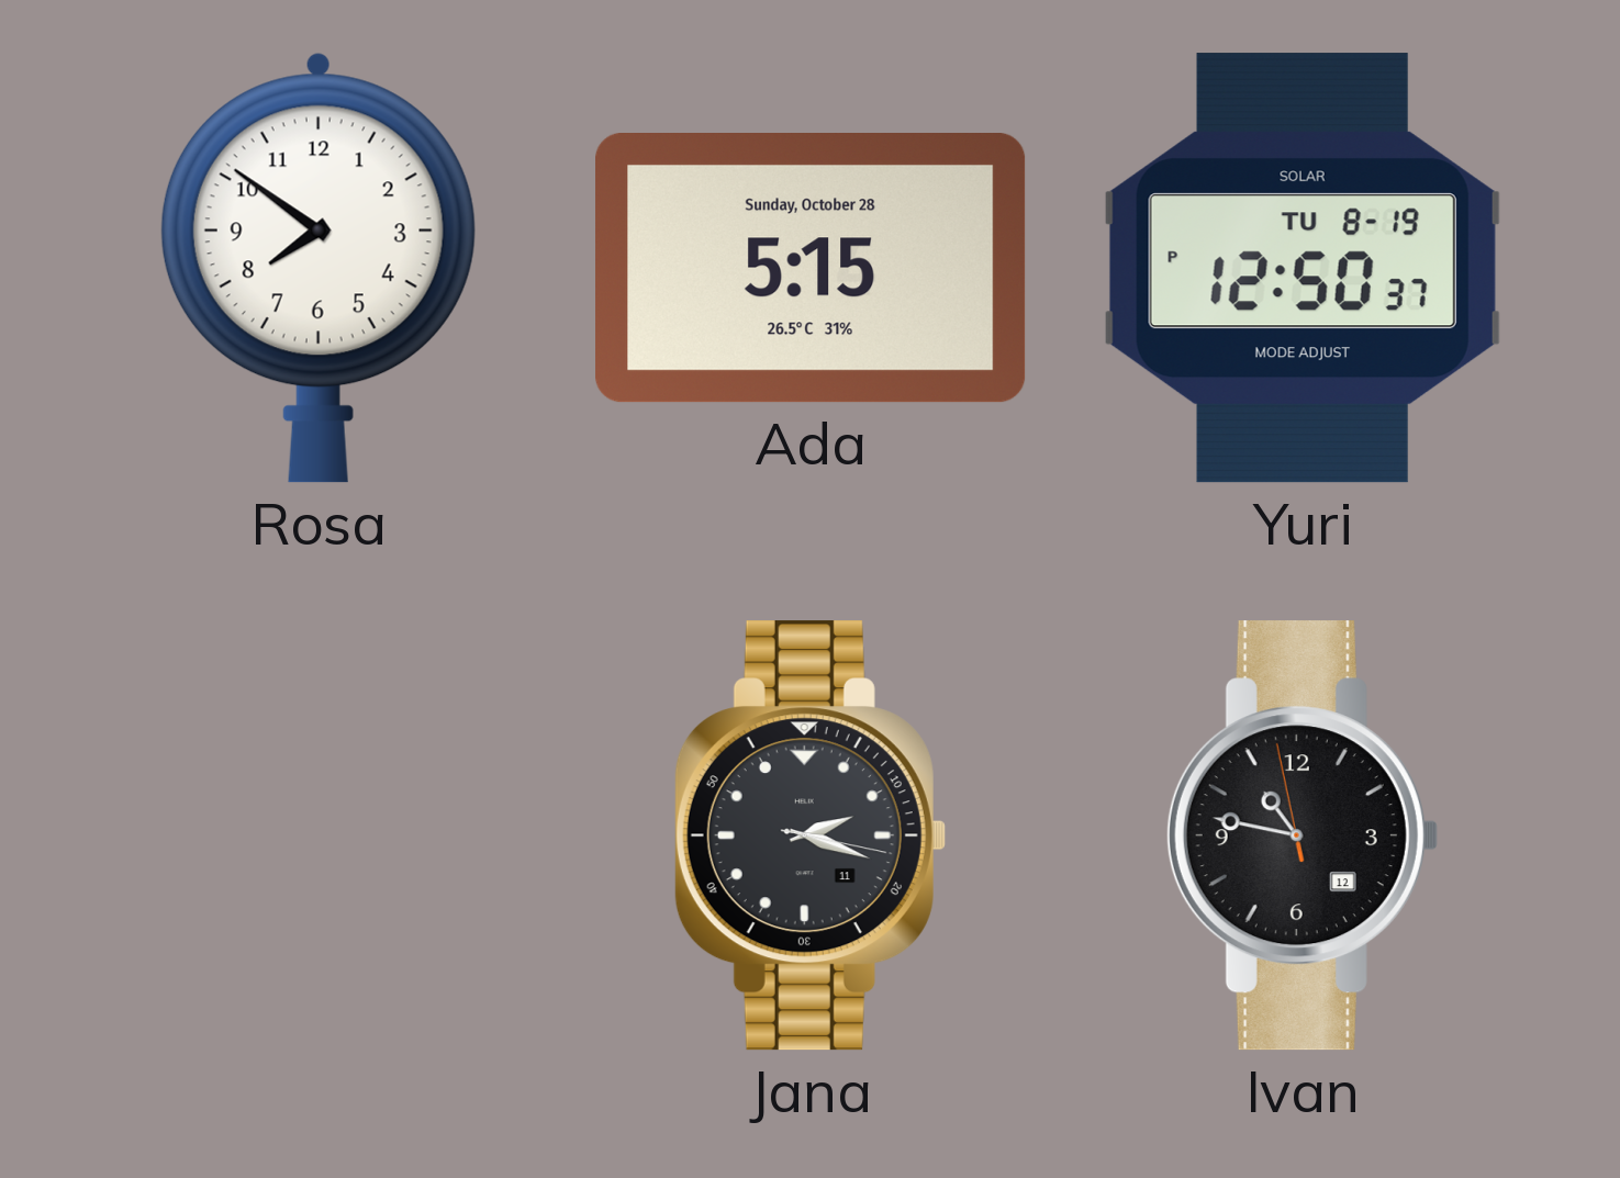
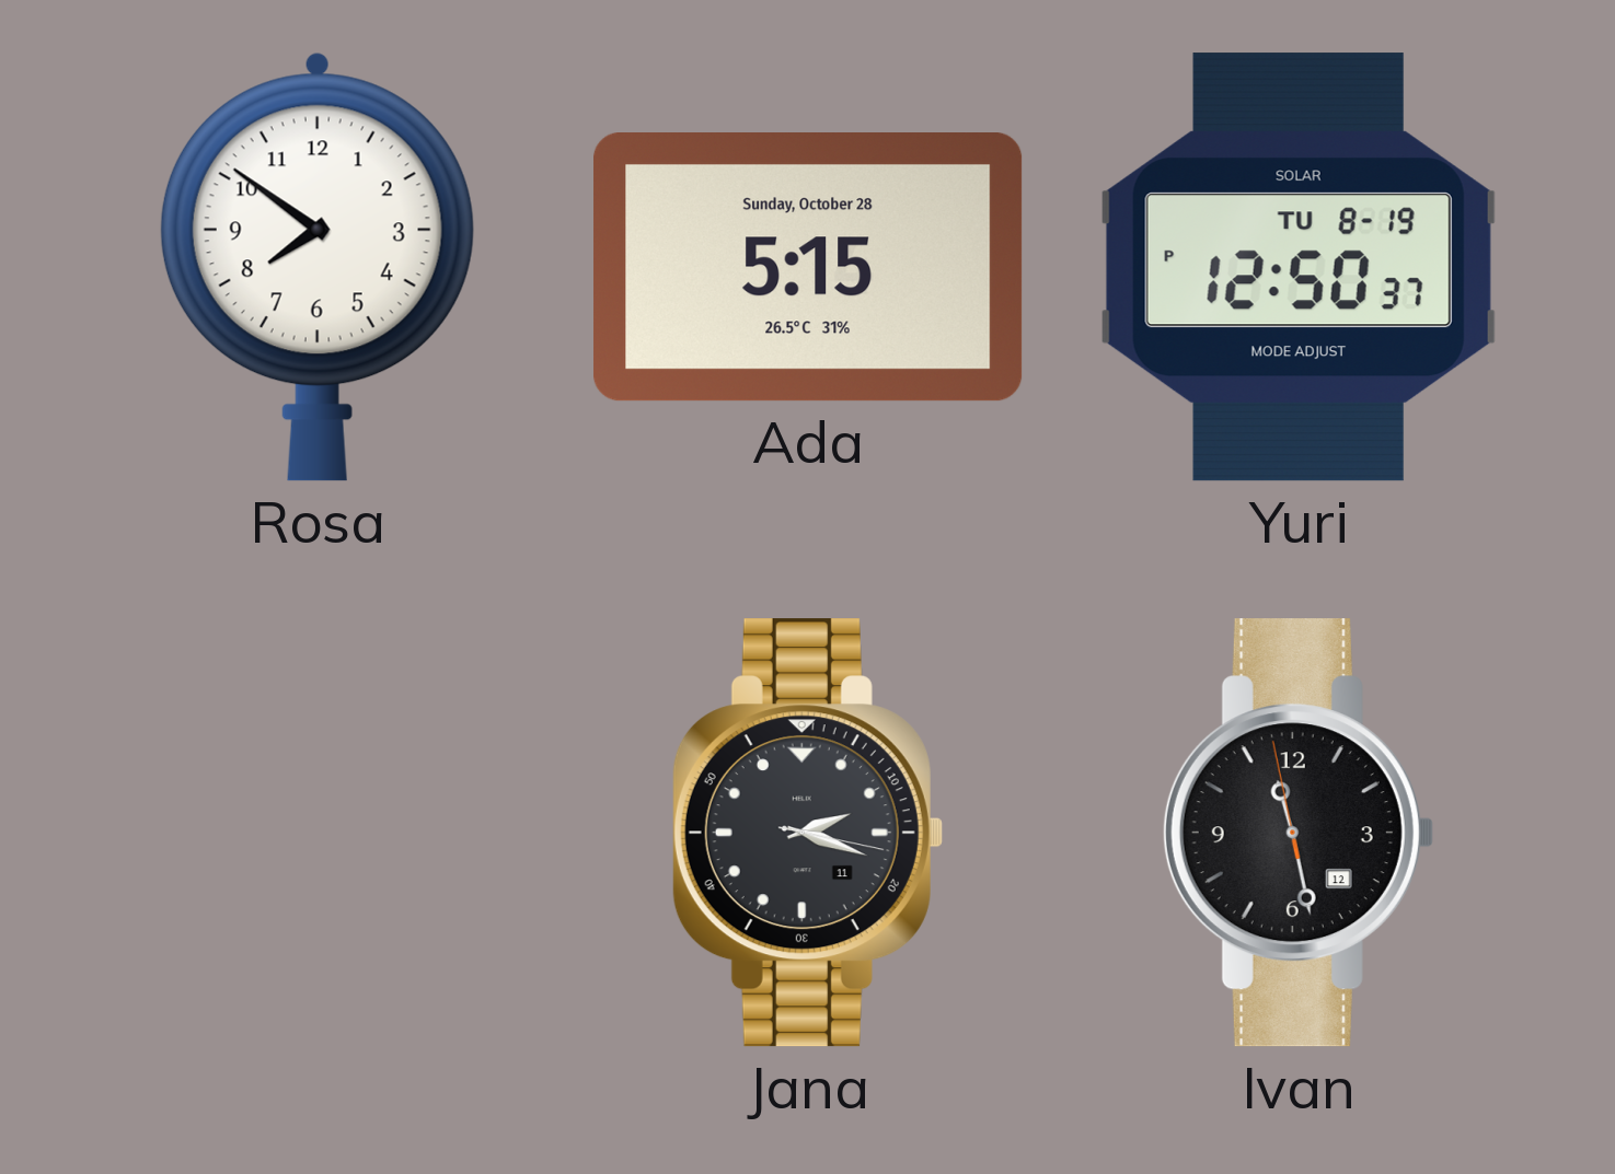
Ivan: 10:46 -> 11:27
